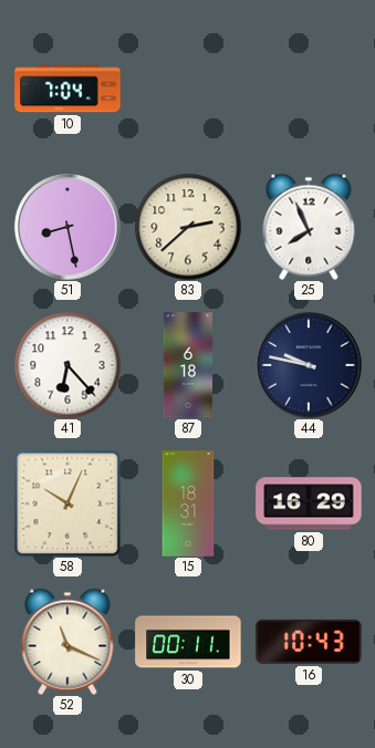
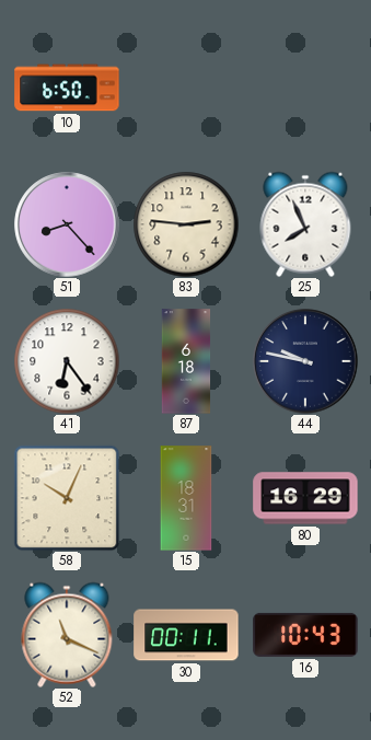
10: 7:04 -> 6:50
51: 8:28 -> 8:23
83: 2:38 -> 2:46
41: 6:23 -> 6:24
